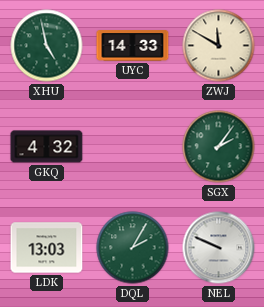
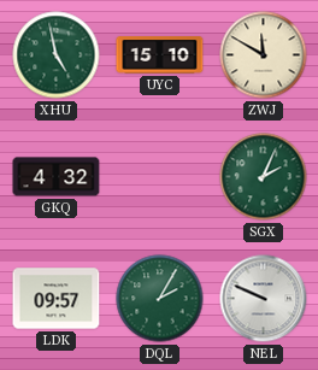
UYC: 14:33 -> 15:10
SGX: 2:06 -> 2:04
LDK: 13:03 -> 09:57
